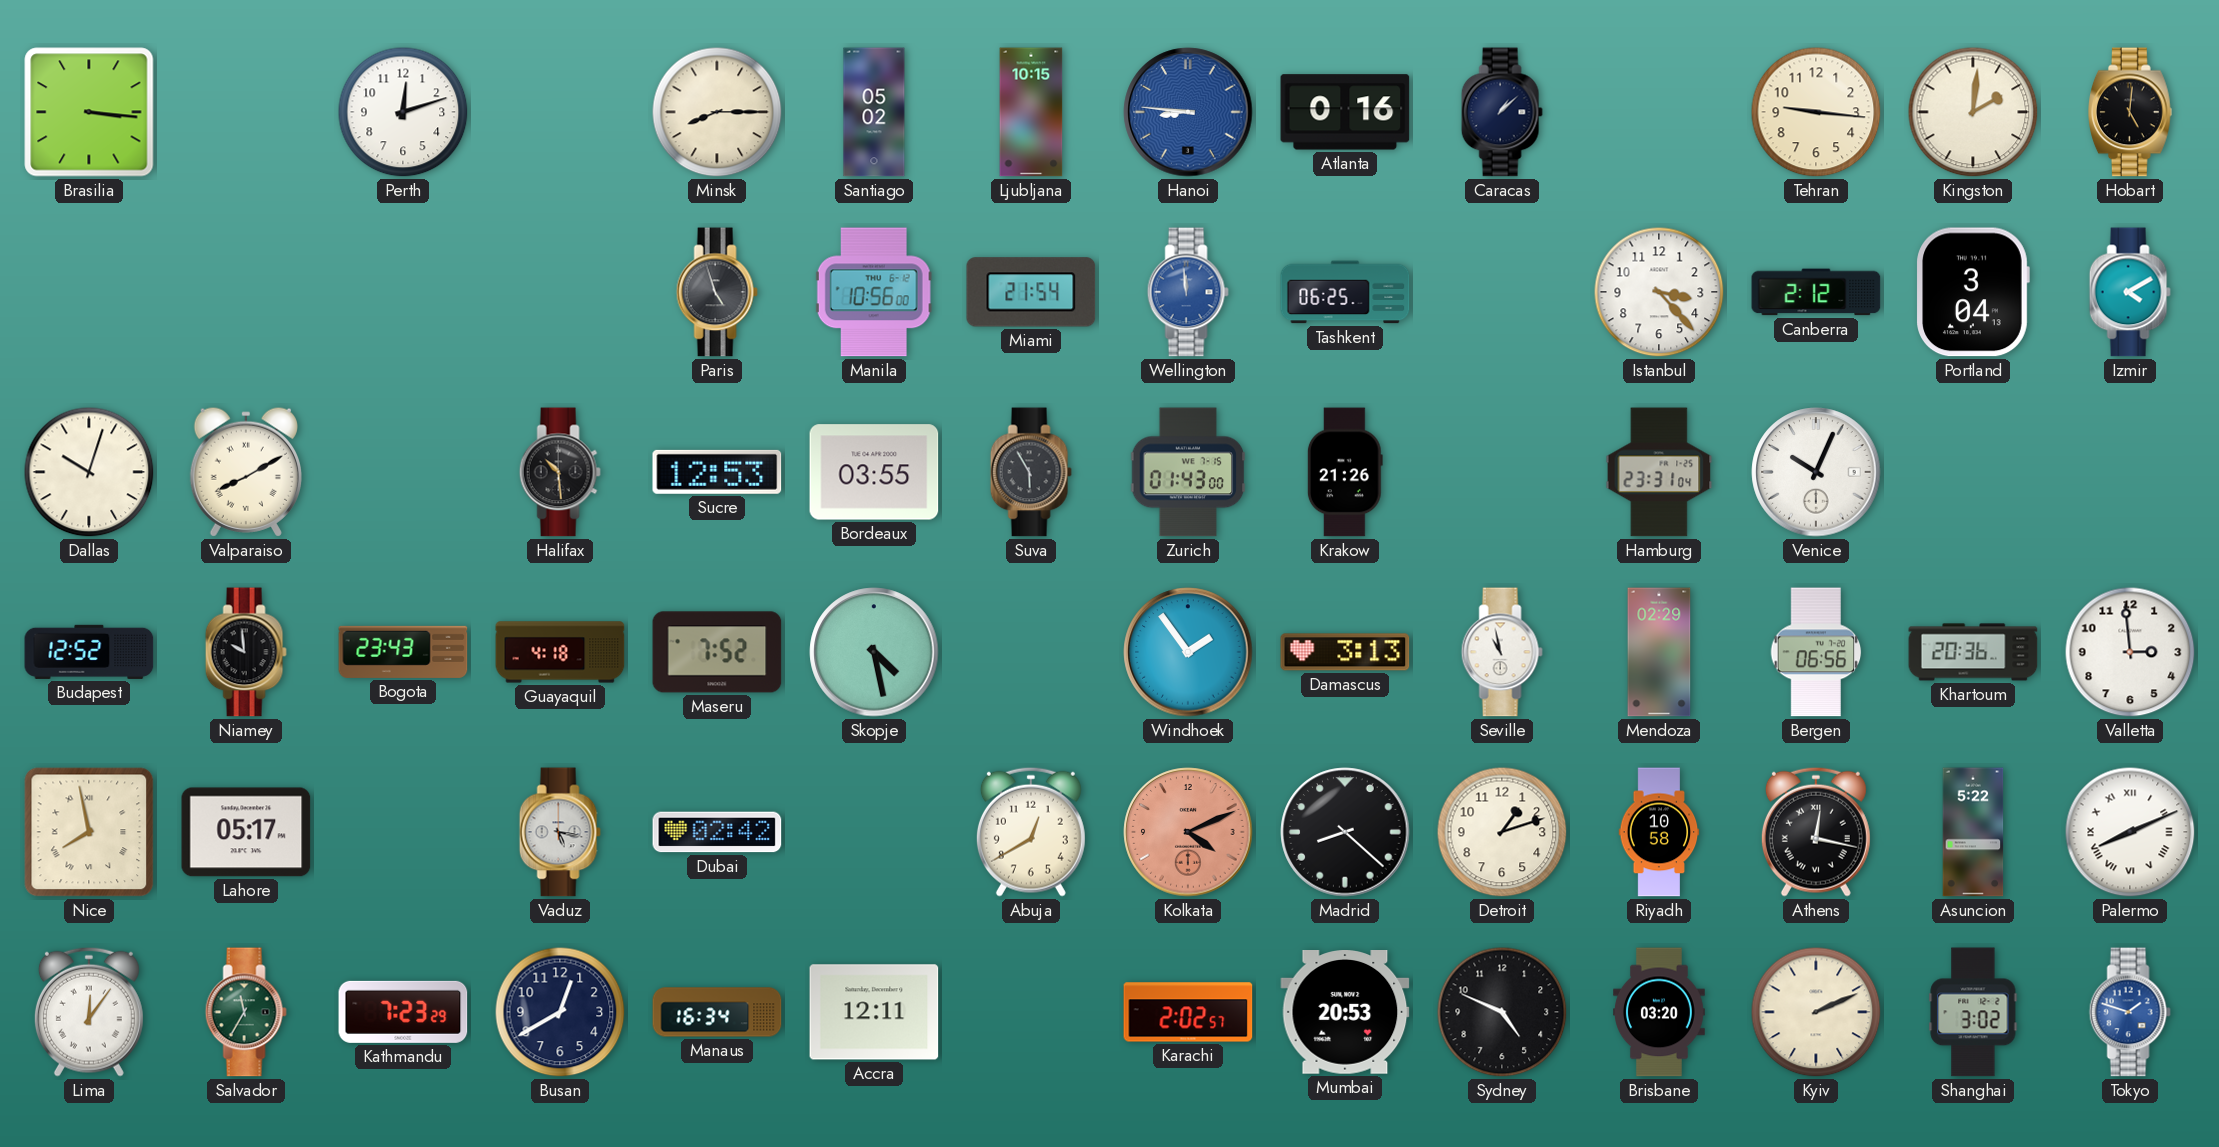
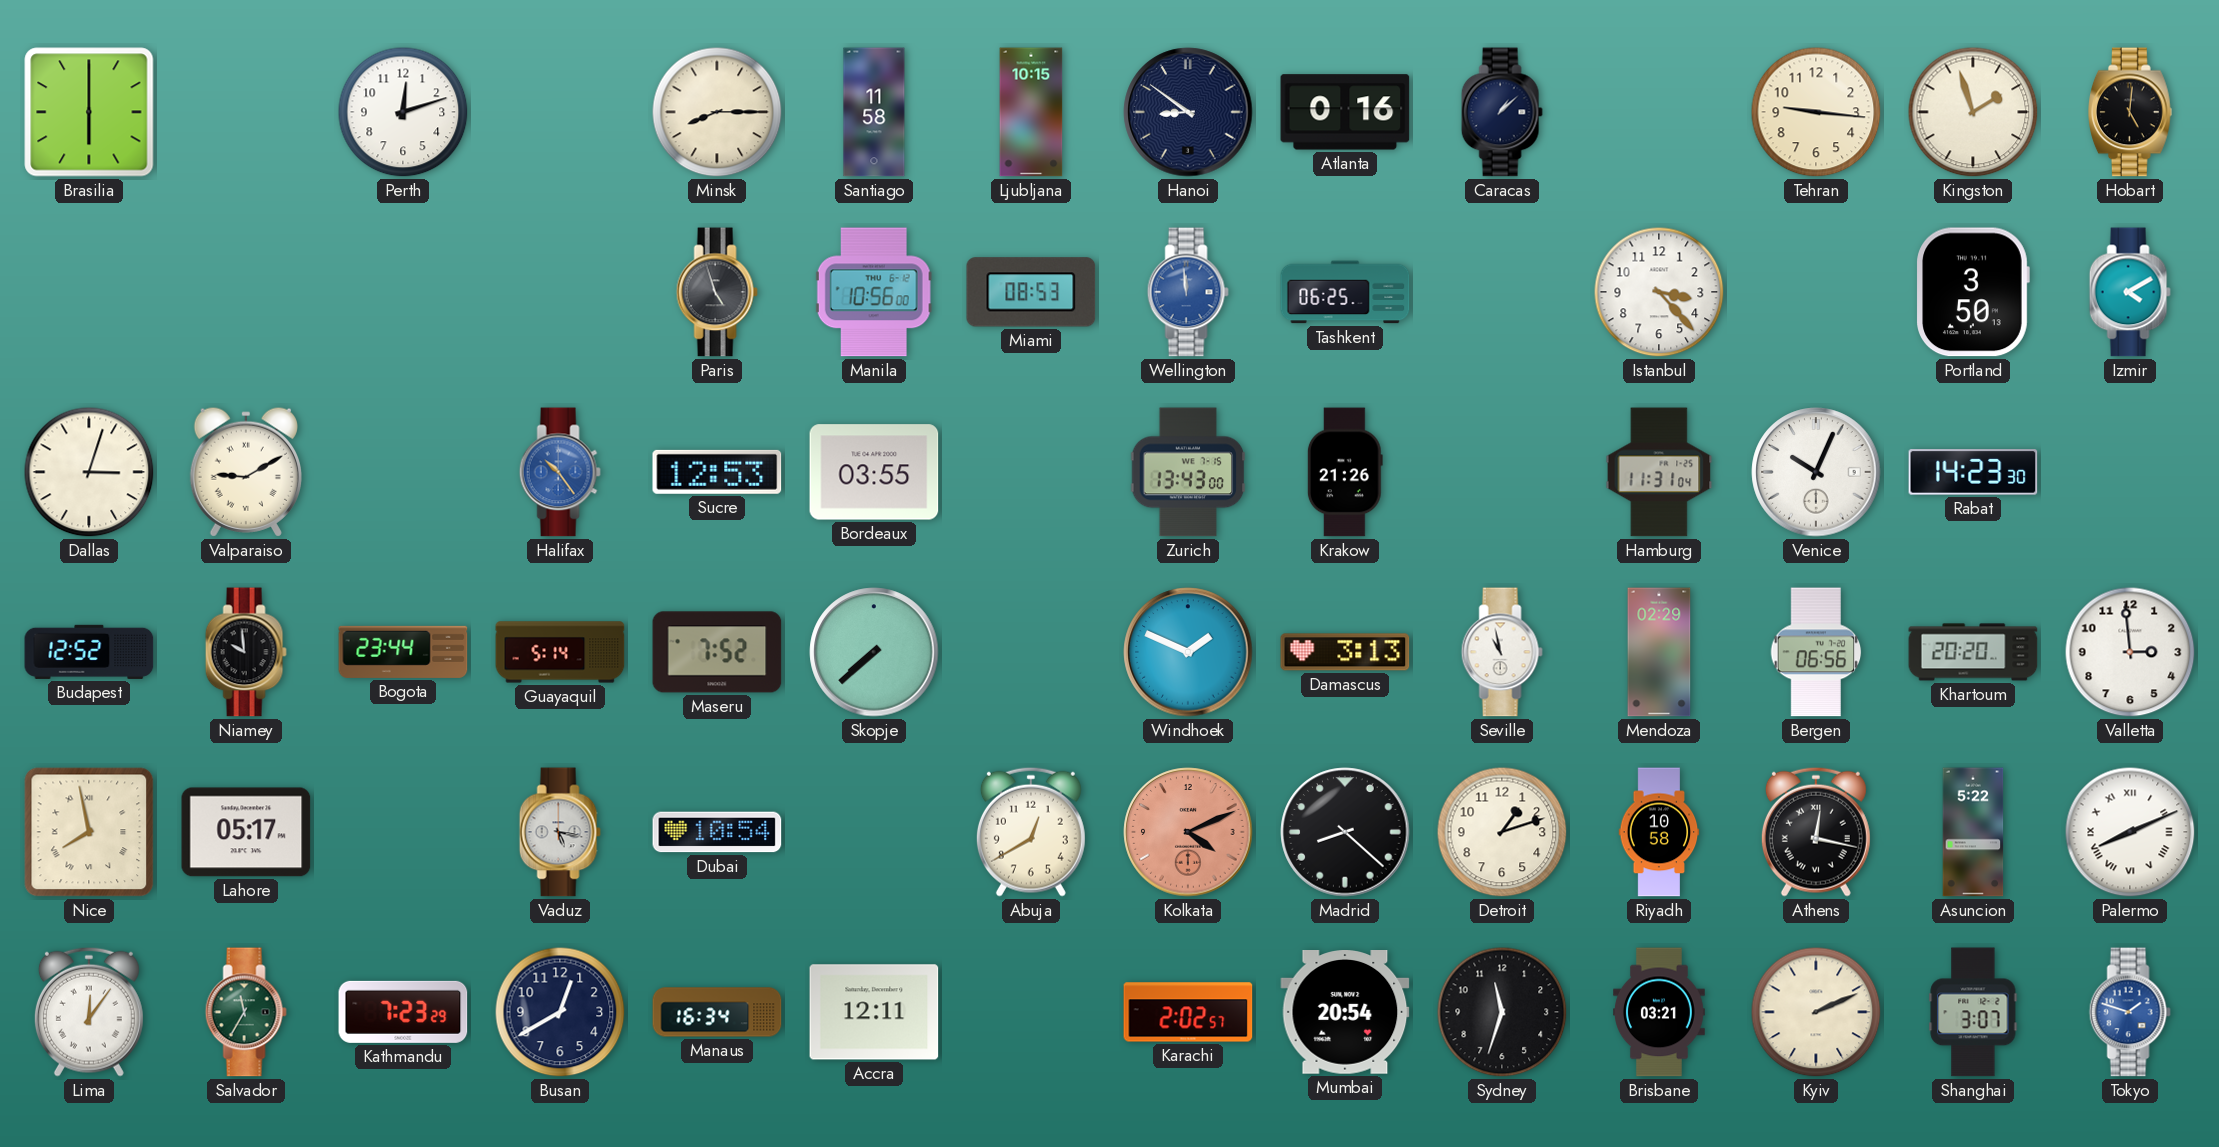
Brasilia: 3:16 -> 6:00
Santiago: 05:02 -> 11:58
Hanoi: 8:46 -> 8:51
Hanoi dial: blue -> navy
Kingston: 2:01 -> 1:57
Miami: 21:54 -> 08:53
Canberra: 2:12 -> none
Portland: 3:04 -> 3:50
Dallas: 10:03 -> 3:03
Valparaiso: 8:10 -> 9:10
Halifax: 10:29 -> 10:24
Halifax dial: black -> blue
Suva: 5:55 -> none
Zurich: 01:43 -> 13:43
Hamburg: 23:31 -> 11:31
Rabat: none -> 14:23
Bogota: 23:43 -> 23:44
Guayaquil: 4:18 -> 5:14
Skopje: 4:28 -> 7:38
Windhoek: 1:54 -> 1:49
Khartoum: 20:36 -> 20:20
Dubai: 02:42 -> 10:54
Mumbai: 20:53 -> 20:54
Sydney: 4:49 -> 11:33
Brisbane: 03:20 -> 03:21
Shanghai: 3:02 -> 3:07
